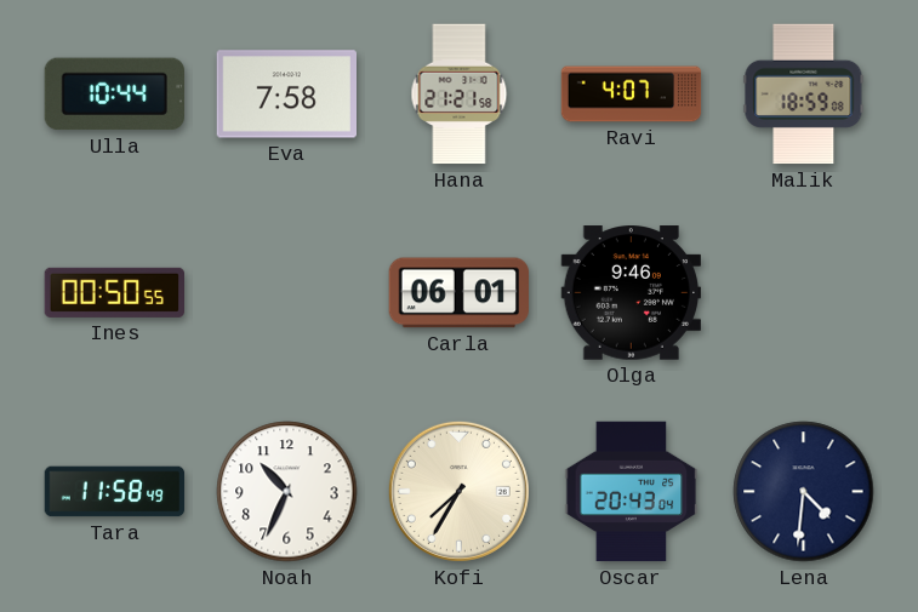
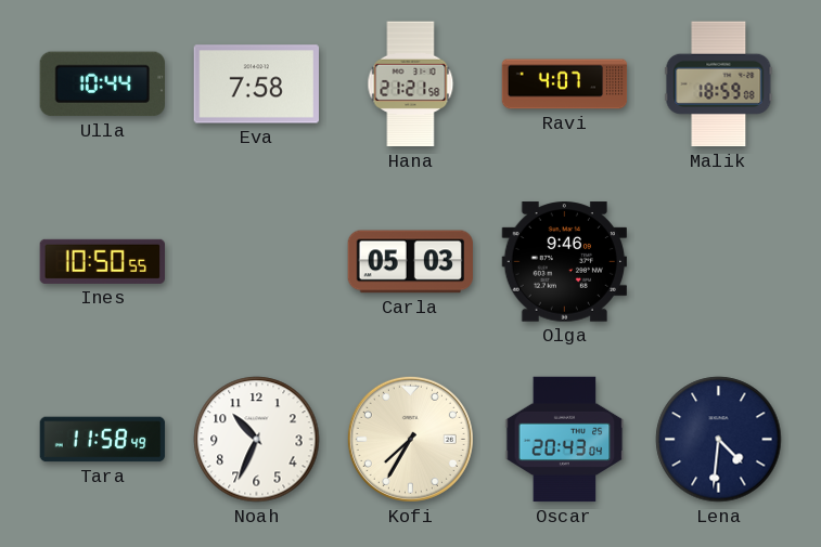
Ines: 00:50 -> 10:50
Carla: 06:01 -> 05:03
